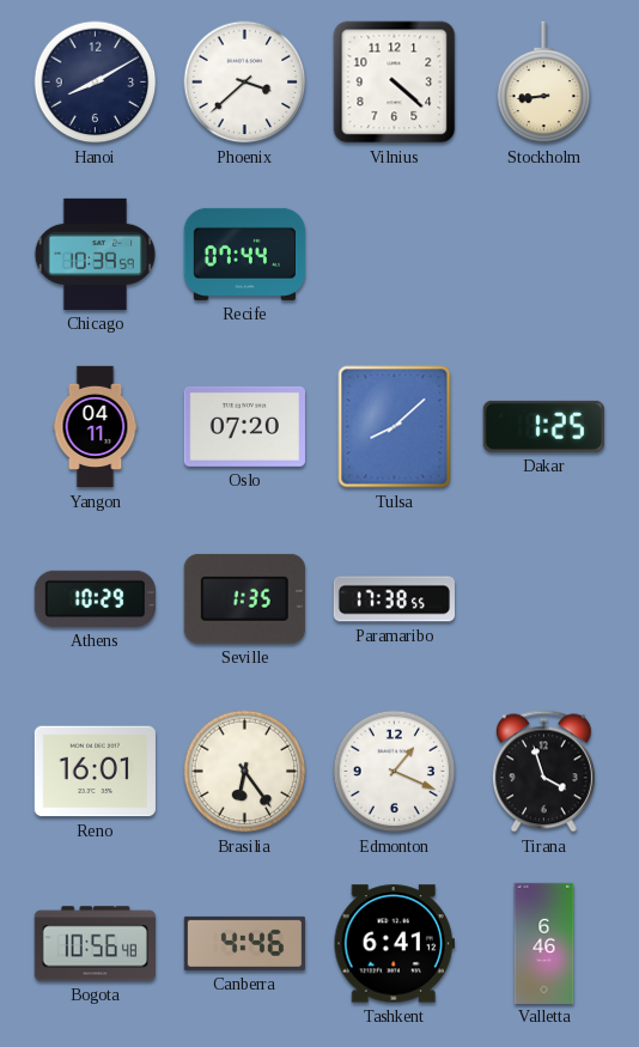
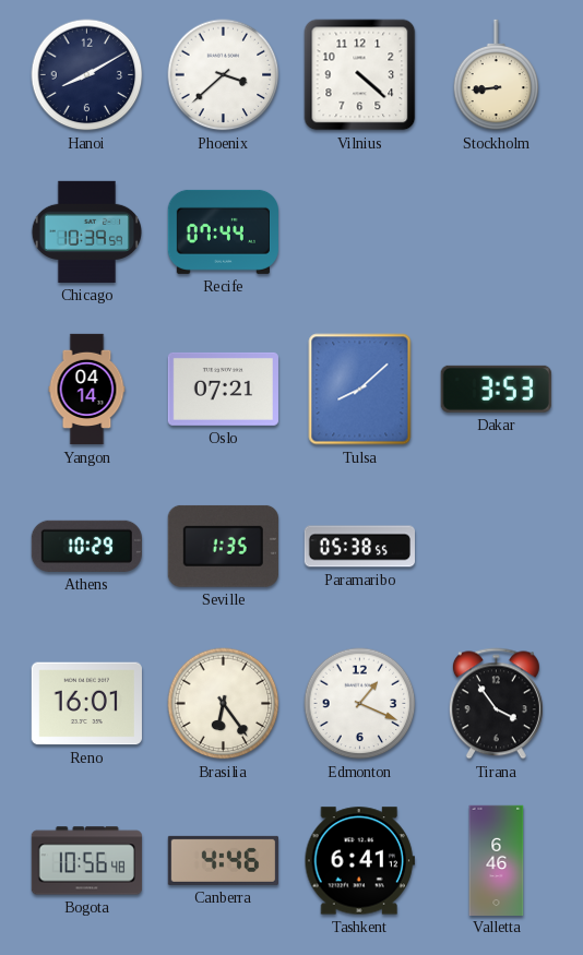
Yangon: 04:11 -> 04:14
Oslo: 07:20 -> 07:21
Dakar: 1:25 -> 3:53
Paramaribo: 17:38 -> 05:38
Tirana: 3:57 -> 3:54
